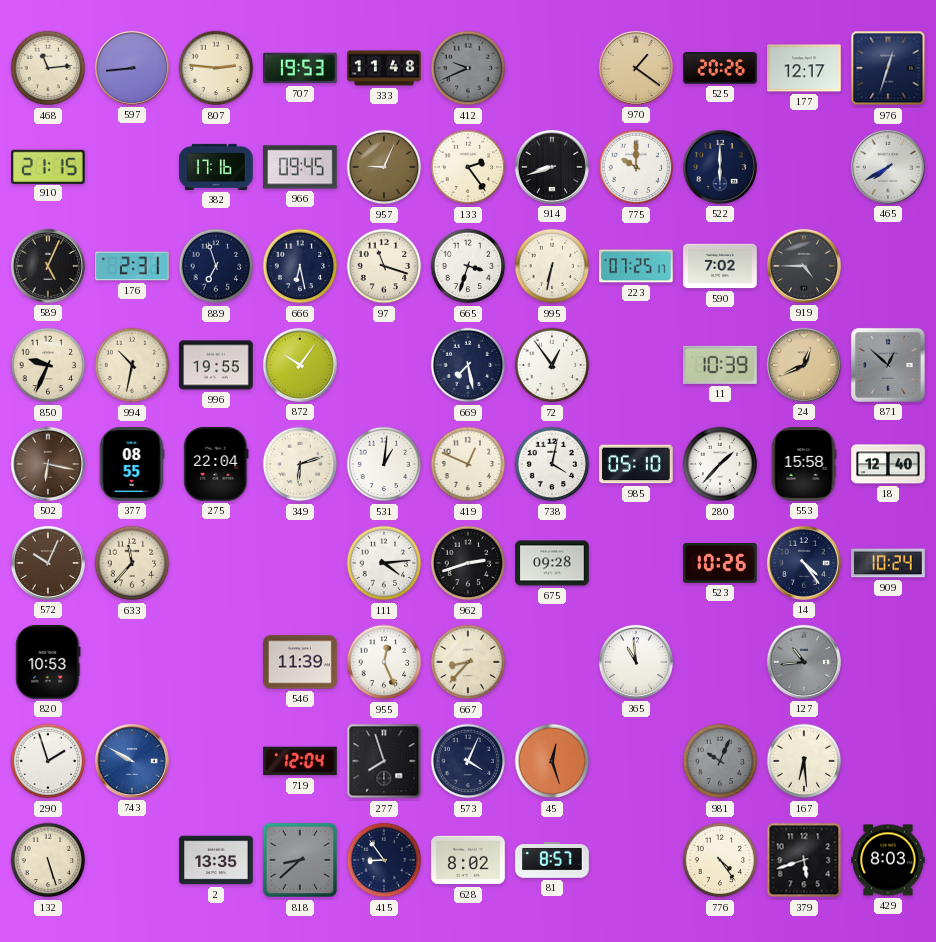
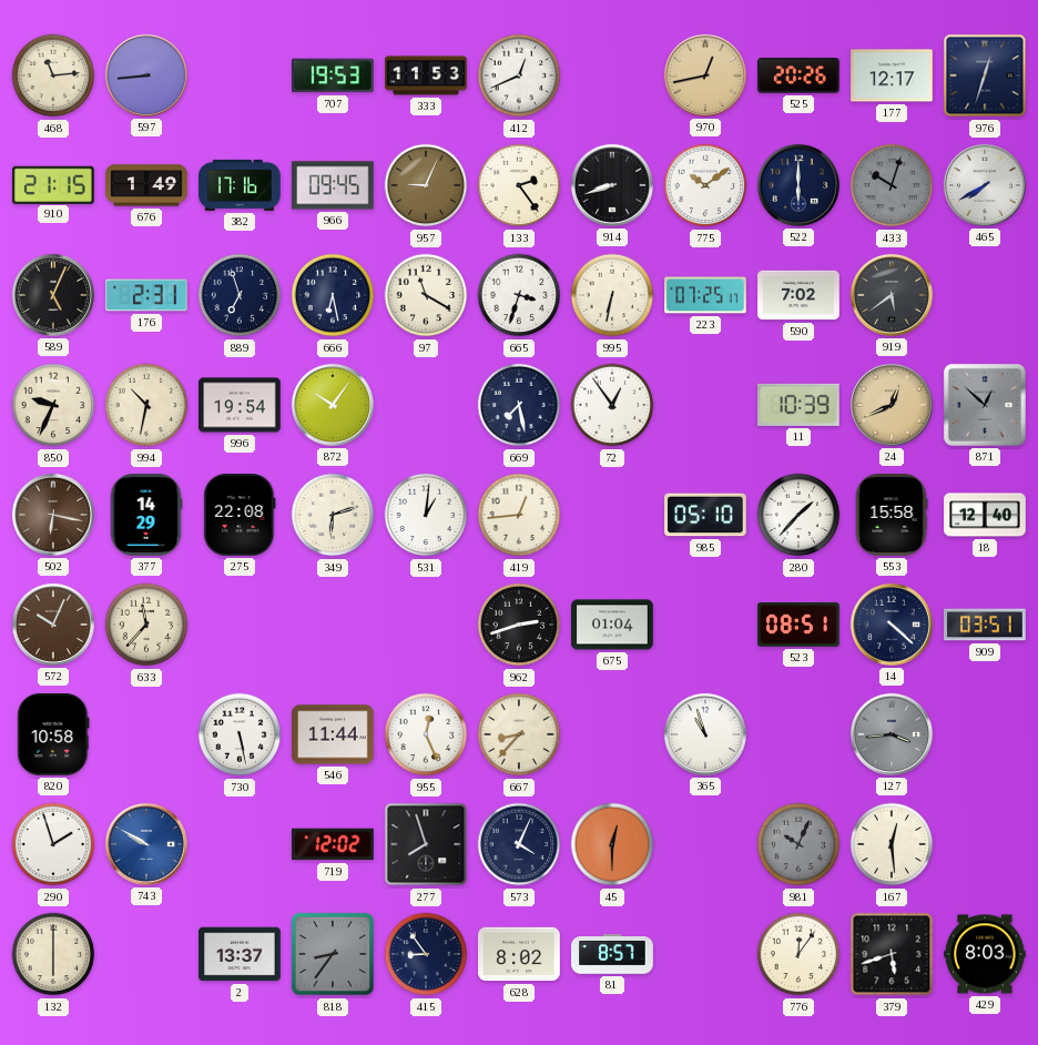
807: 2:46 -> none
333: 11:48 -> 11:53
412: 9:41 -> 12:41
412 dial: grey -> white
970: 1:21 -> 12:43
676: none -> 1:49
775: 10:00 -> 10:09
433: none -> 10:03
97: 11:18 -> 11:20
919: 4:45 -> 5:39
996: 19:55 -> 19:54
377: 08:55 -> 14:29
275: 22:04 -> 22:08
419: 12:49 -> 12:44
738: 4:02 -> none
111: 4:14 -> none
675: 09:28 -> 01:04
523: 10:26 -> 08:51
14: 4:24 -> 4:22
909: 10:24 -> 03:51
820: 10:53 -> 10:58
730: none -> 5:28
546: 11:39 -> 11:44
365: 10:59 -> 10:57
127: 10:44 -> 3:44
719: 12:04 -> 12:02
45: 12:27 -> 12:30
167: 6:29 -> 12:29
132: 5:27 -> 6:00
2: 13:35 -> 13:37
818: 8:38 -> 8:36
776: 4:24 -> 12:06
